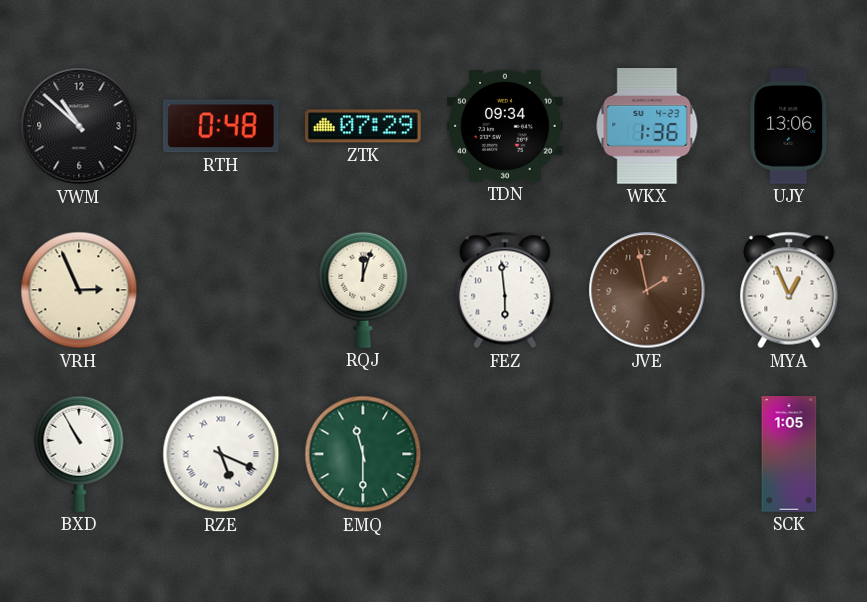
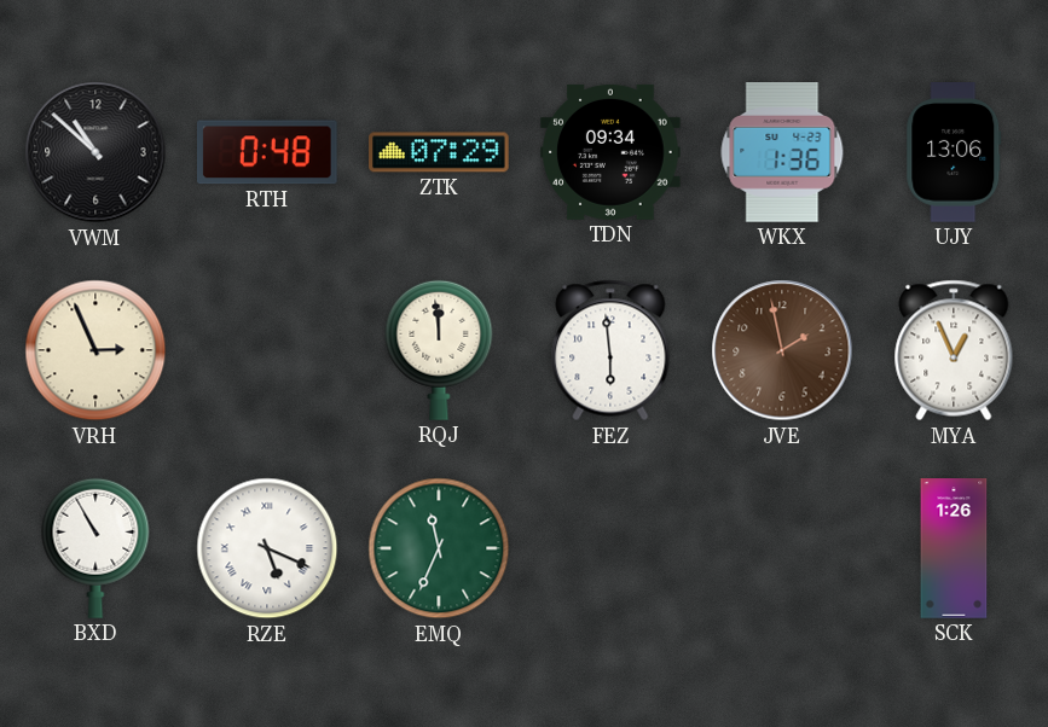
RQJ: 12:03 -> 11:59
EMQ: 11:30 -> 11:34
SCK: 1:05 -> 1:26
